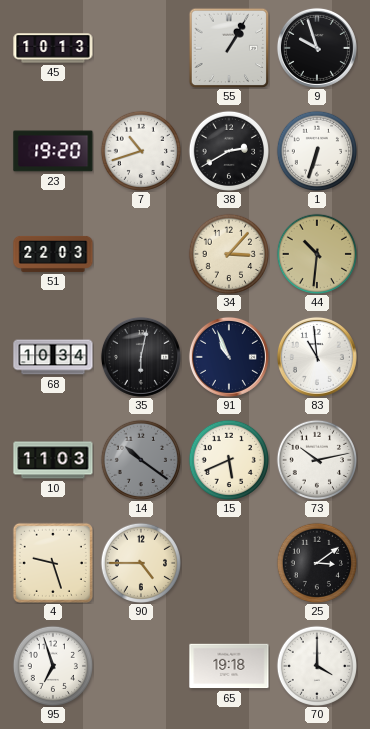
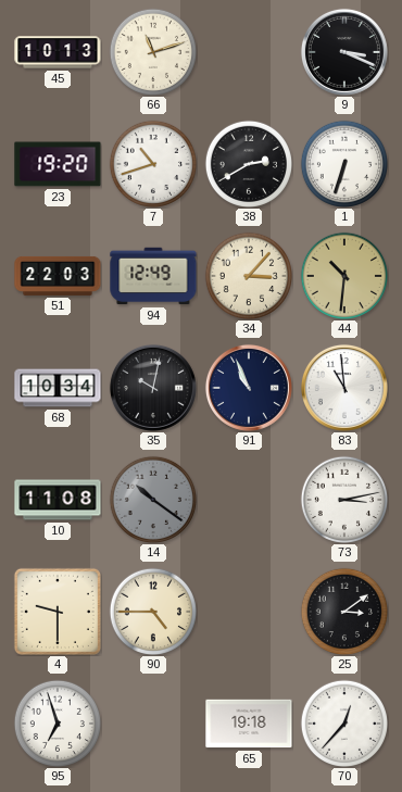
66: none -> 11:12
55: 1:05 -> none
9: 9:57 -> 3:19
94: none -> 12:49
35: 6:02 -> 10:02
10: 11:03 -> 11:08
15: 5:41 -> none
73: 10:13 -> 3:13
4: 9:27 -> 9:30
70: 4:00 -> 12:37
